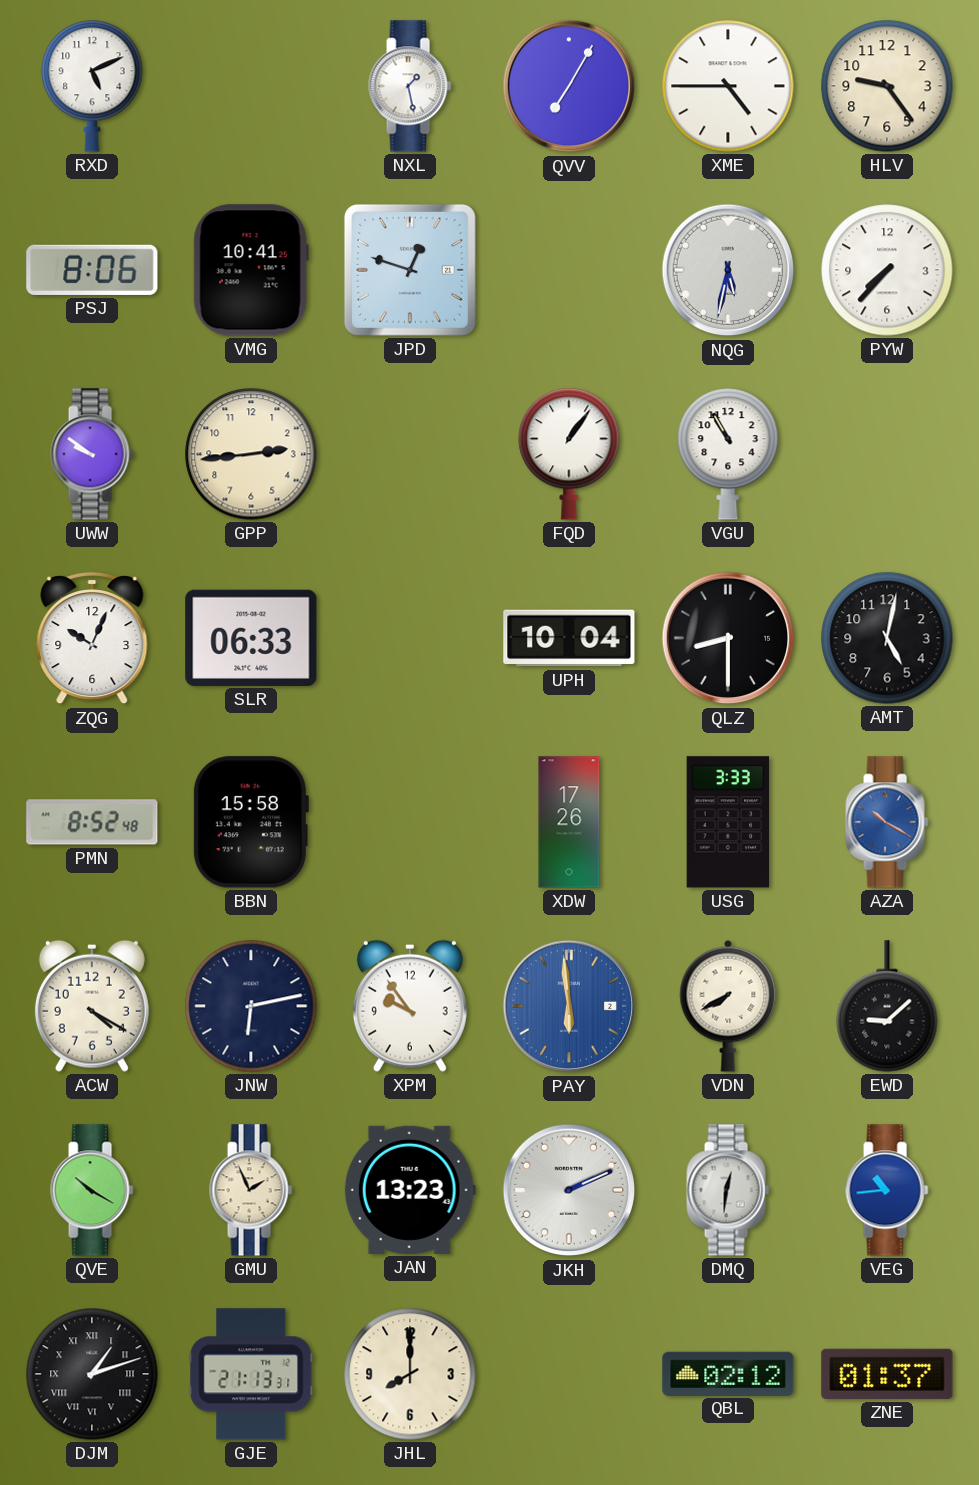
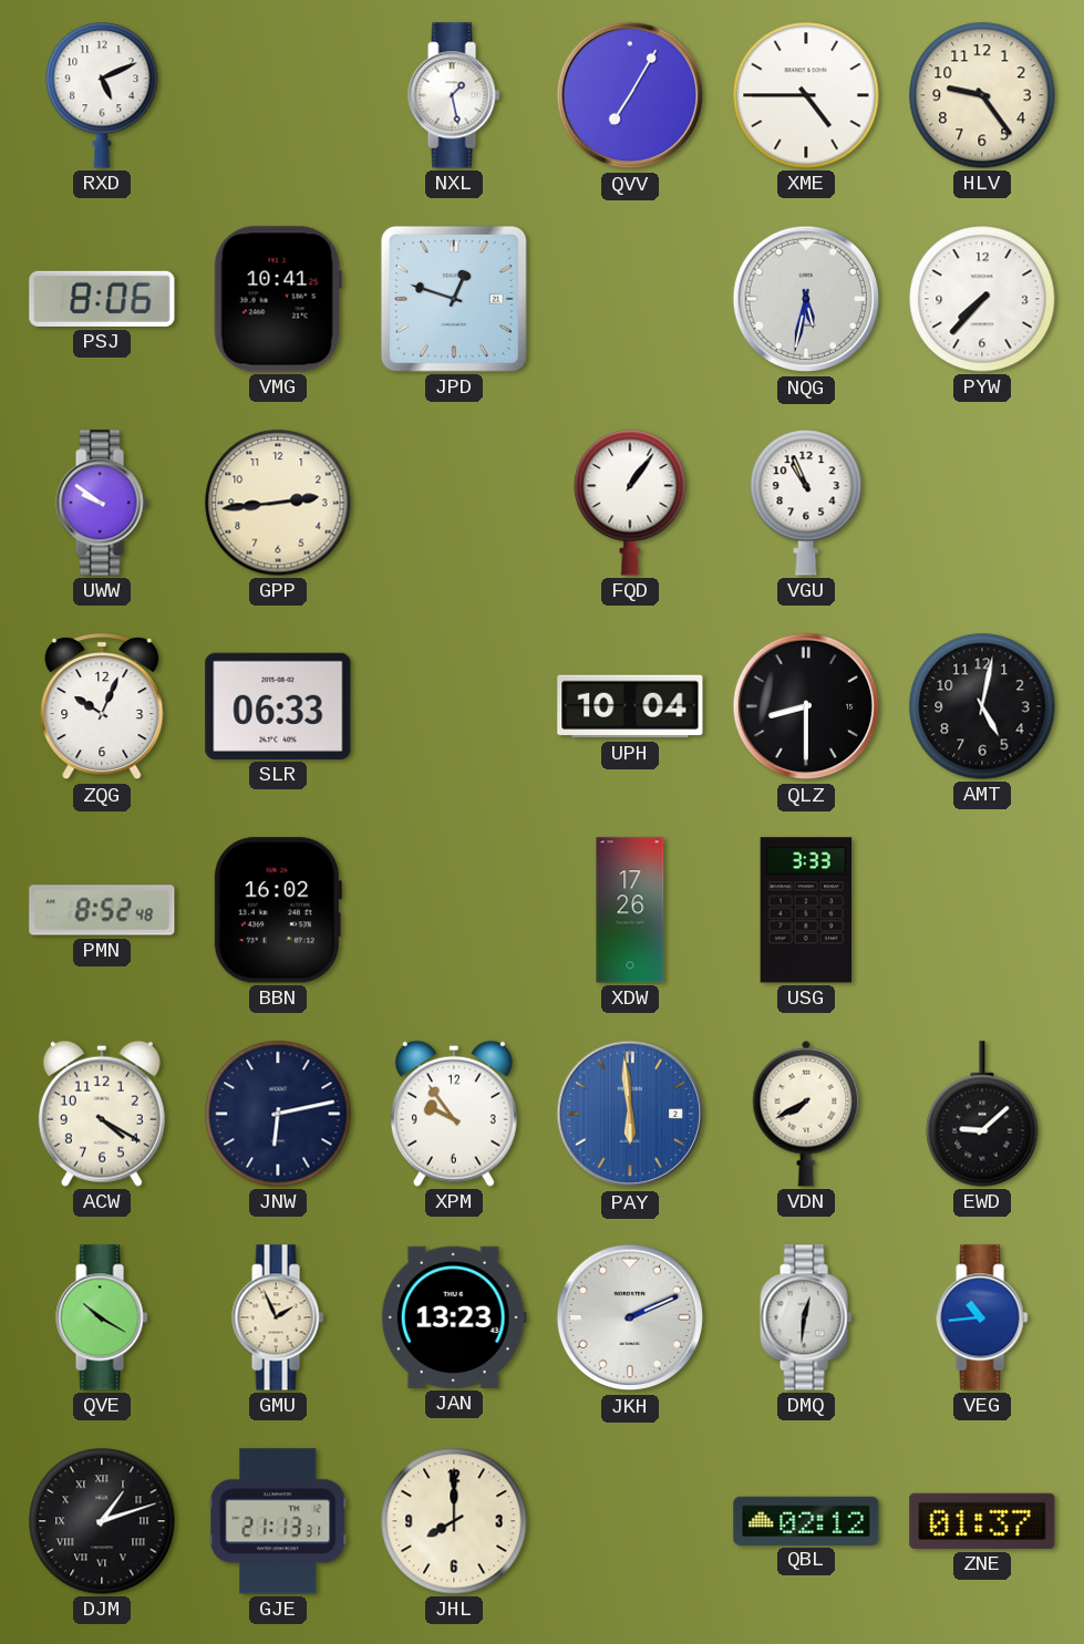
VGU: 10:55 -> 10:56
BBN: 15:58 -> 16:02
AZA: 10:20 -> none
